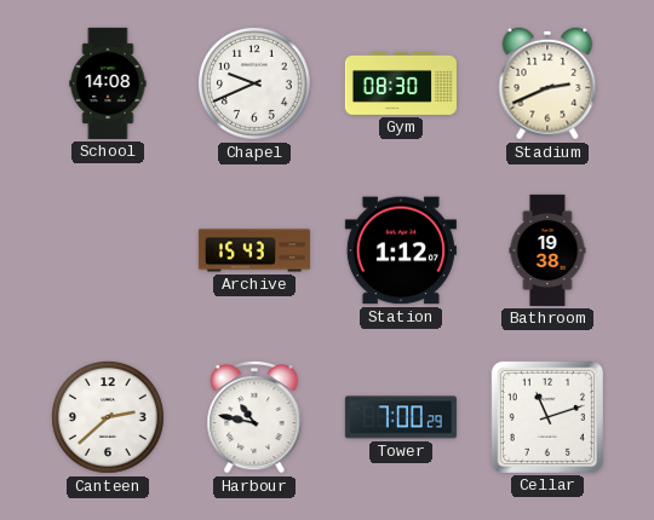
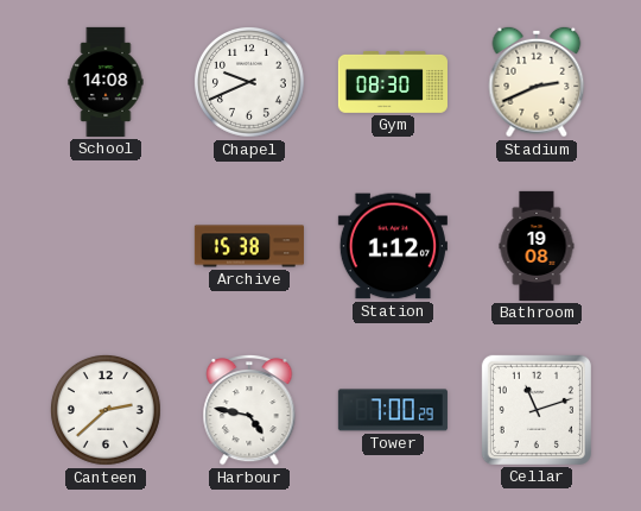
Archive: 15:43 -> 15:38
Bathroom: 19:38 -> 19:08
Harbour: 10:47 -> 4:47
